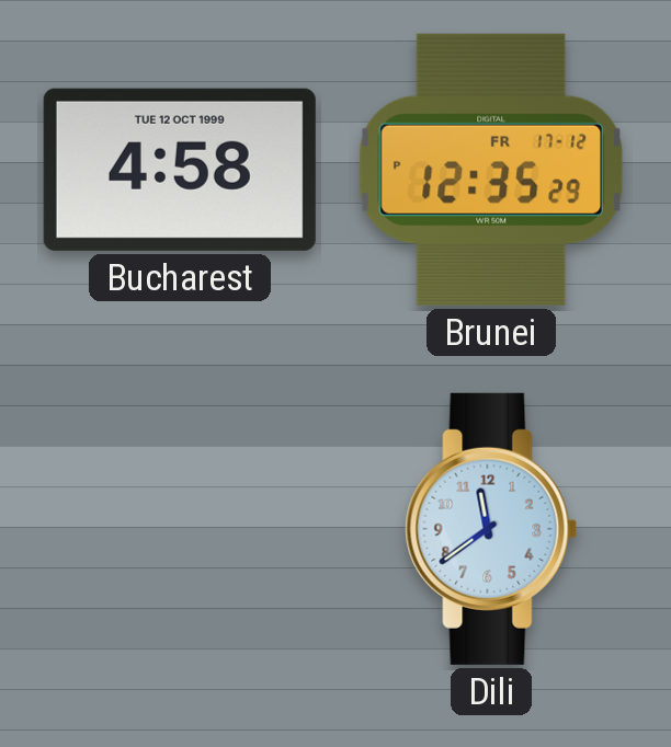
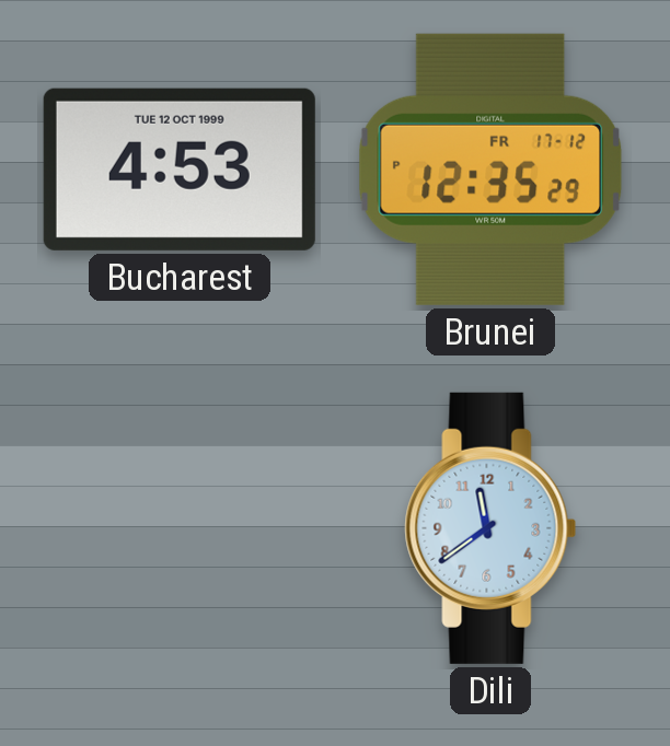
Bucharest: 4:58 -> 4:53
